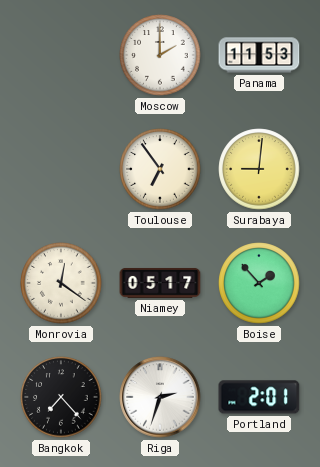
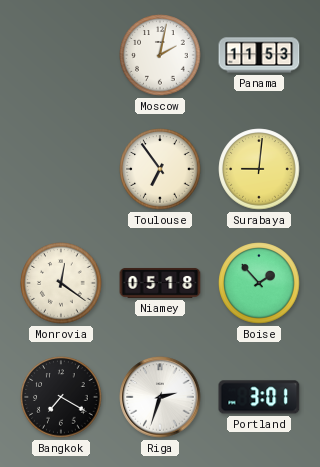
Moscow: 2:00 -> 2:02
Niamey: 05:17 -> 05:18
Bangkok: 7:23 -> 7:20
Portland: 2:01 -> 3:01
